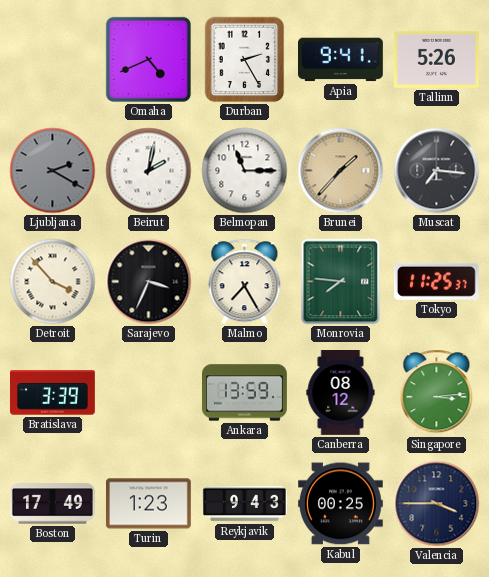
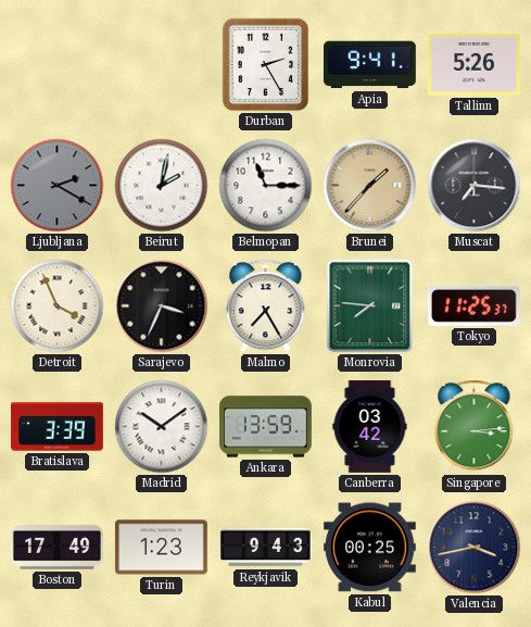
Omaha: 4:41 -> none
Detroit: 3:53 -> 3:56
Madrid: none -> 10:09
Canberra: 08:12 -> 03:42
Valencia: 3:45 -> 3:43
